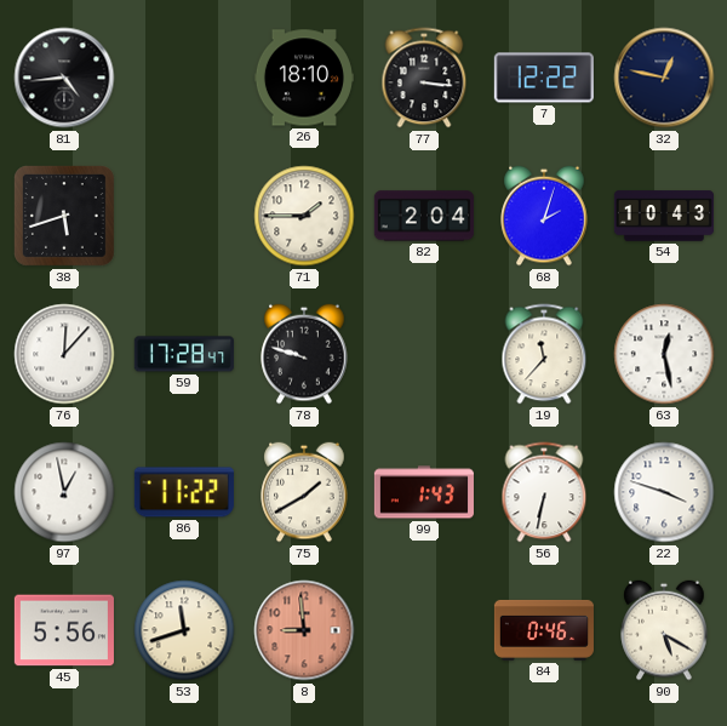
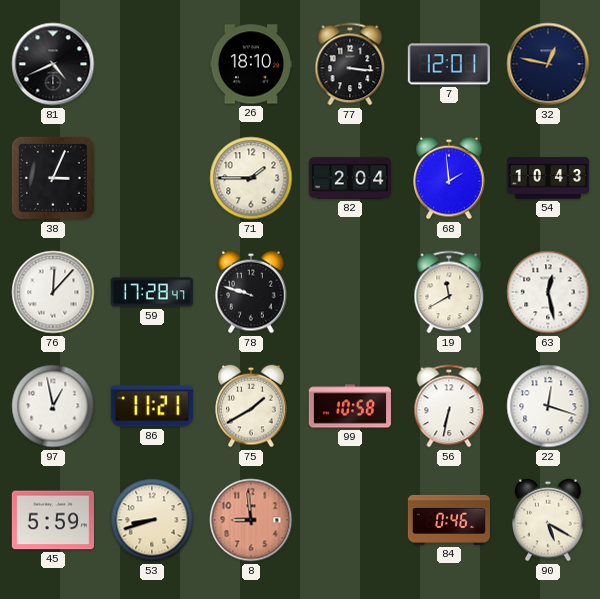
81: 4:44 -> 4:41
7: 12:22 -> 12:01
38: 5:42 -> 3:04
68: 2:03 -> 1:59
19: 11:37 -> 11:40
86: 11:22 -> 11:21
99: 1:43 -> 10:58
22: 3:48 -> 12:18
45: 5:56 -> 5:59
53: 11:42 -> 8:42
